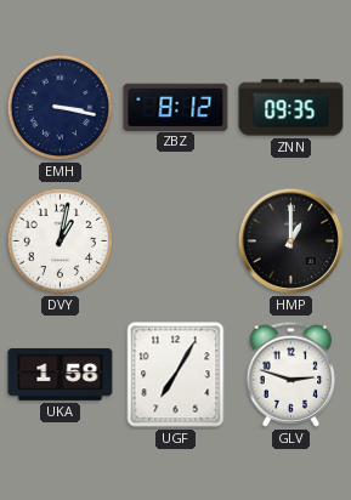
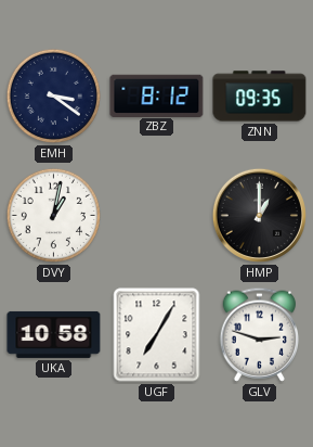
EMH: 3:17 -> 3:21
UKA: 1:58 -> 10:58
